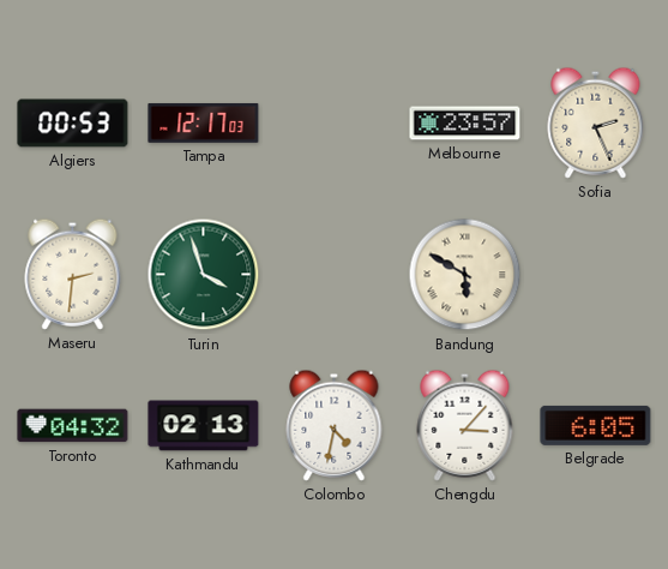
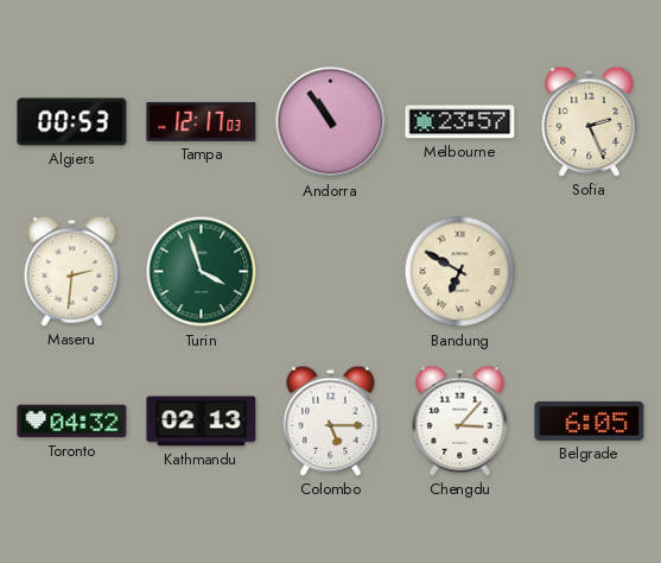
Andorra: none -> 10:54
Bandung: 5:50 -> 6:50
Colombo: 4:32 -> 5:15
